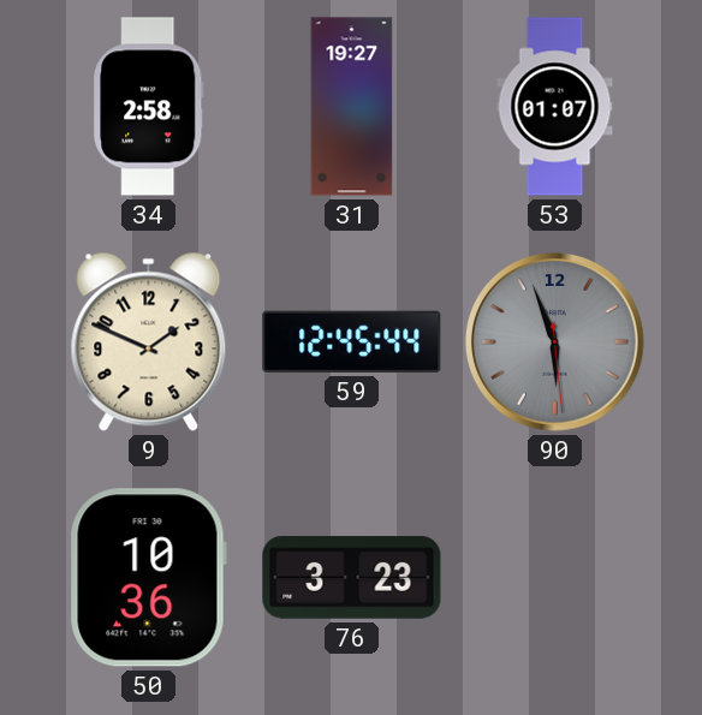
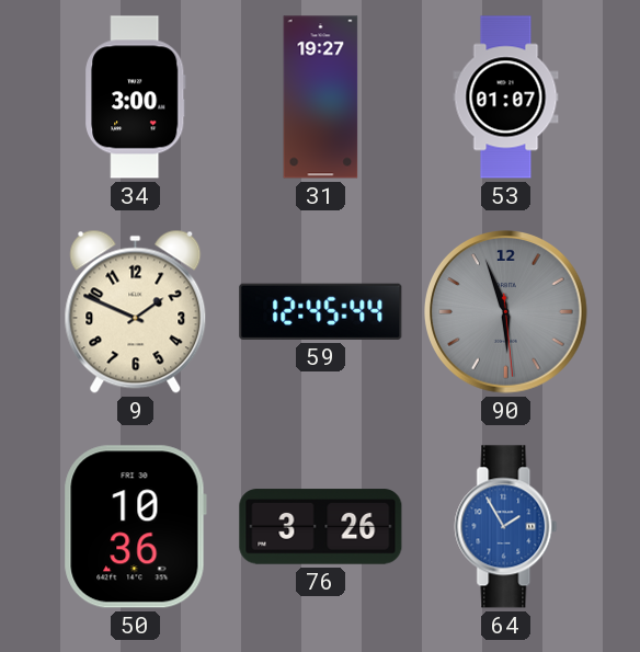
34: 2:58 -> 3:00
76: 3:23 -> 3:26
64: none -> 1:55
